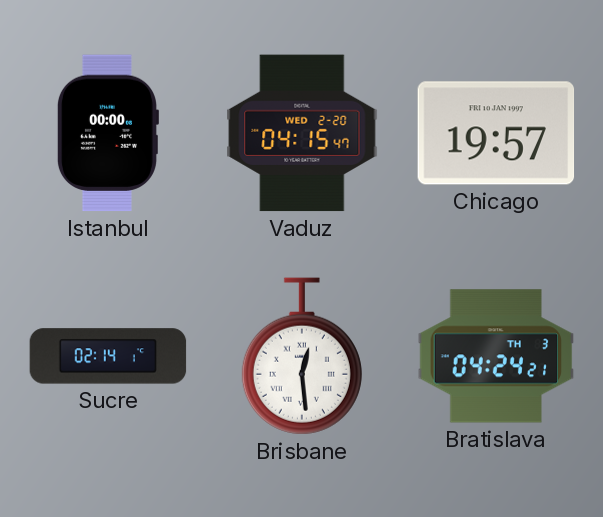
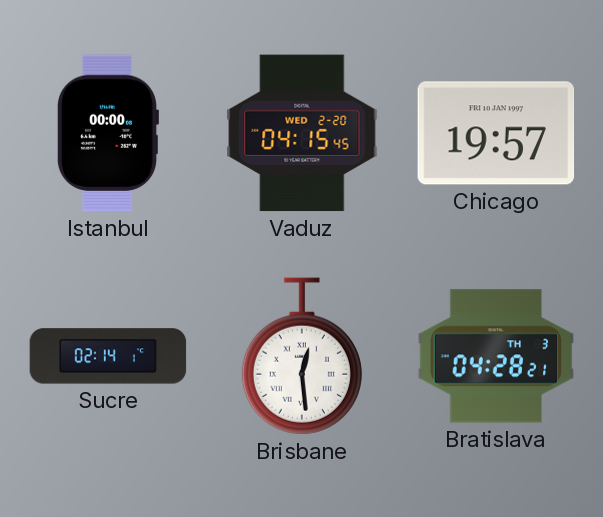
Vaduz: 04:15:47 -> 04:15:45
Bratislava: 04:24 -> 04:28
